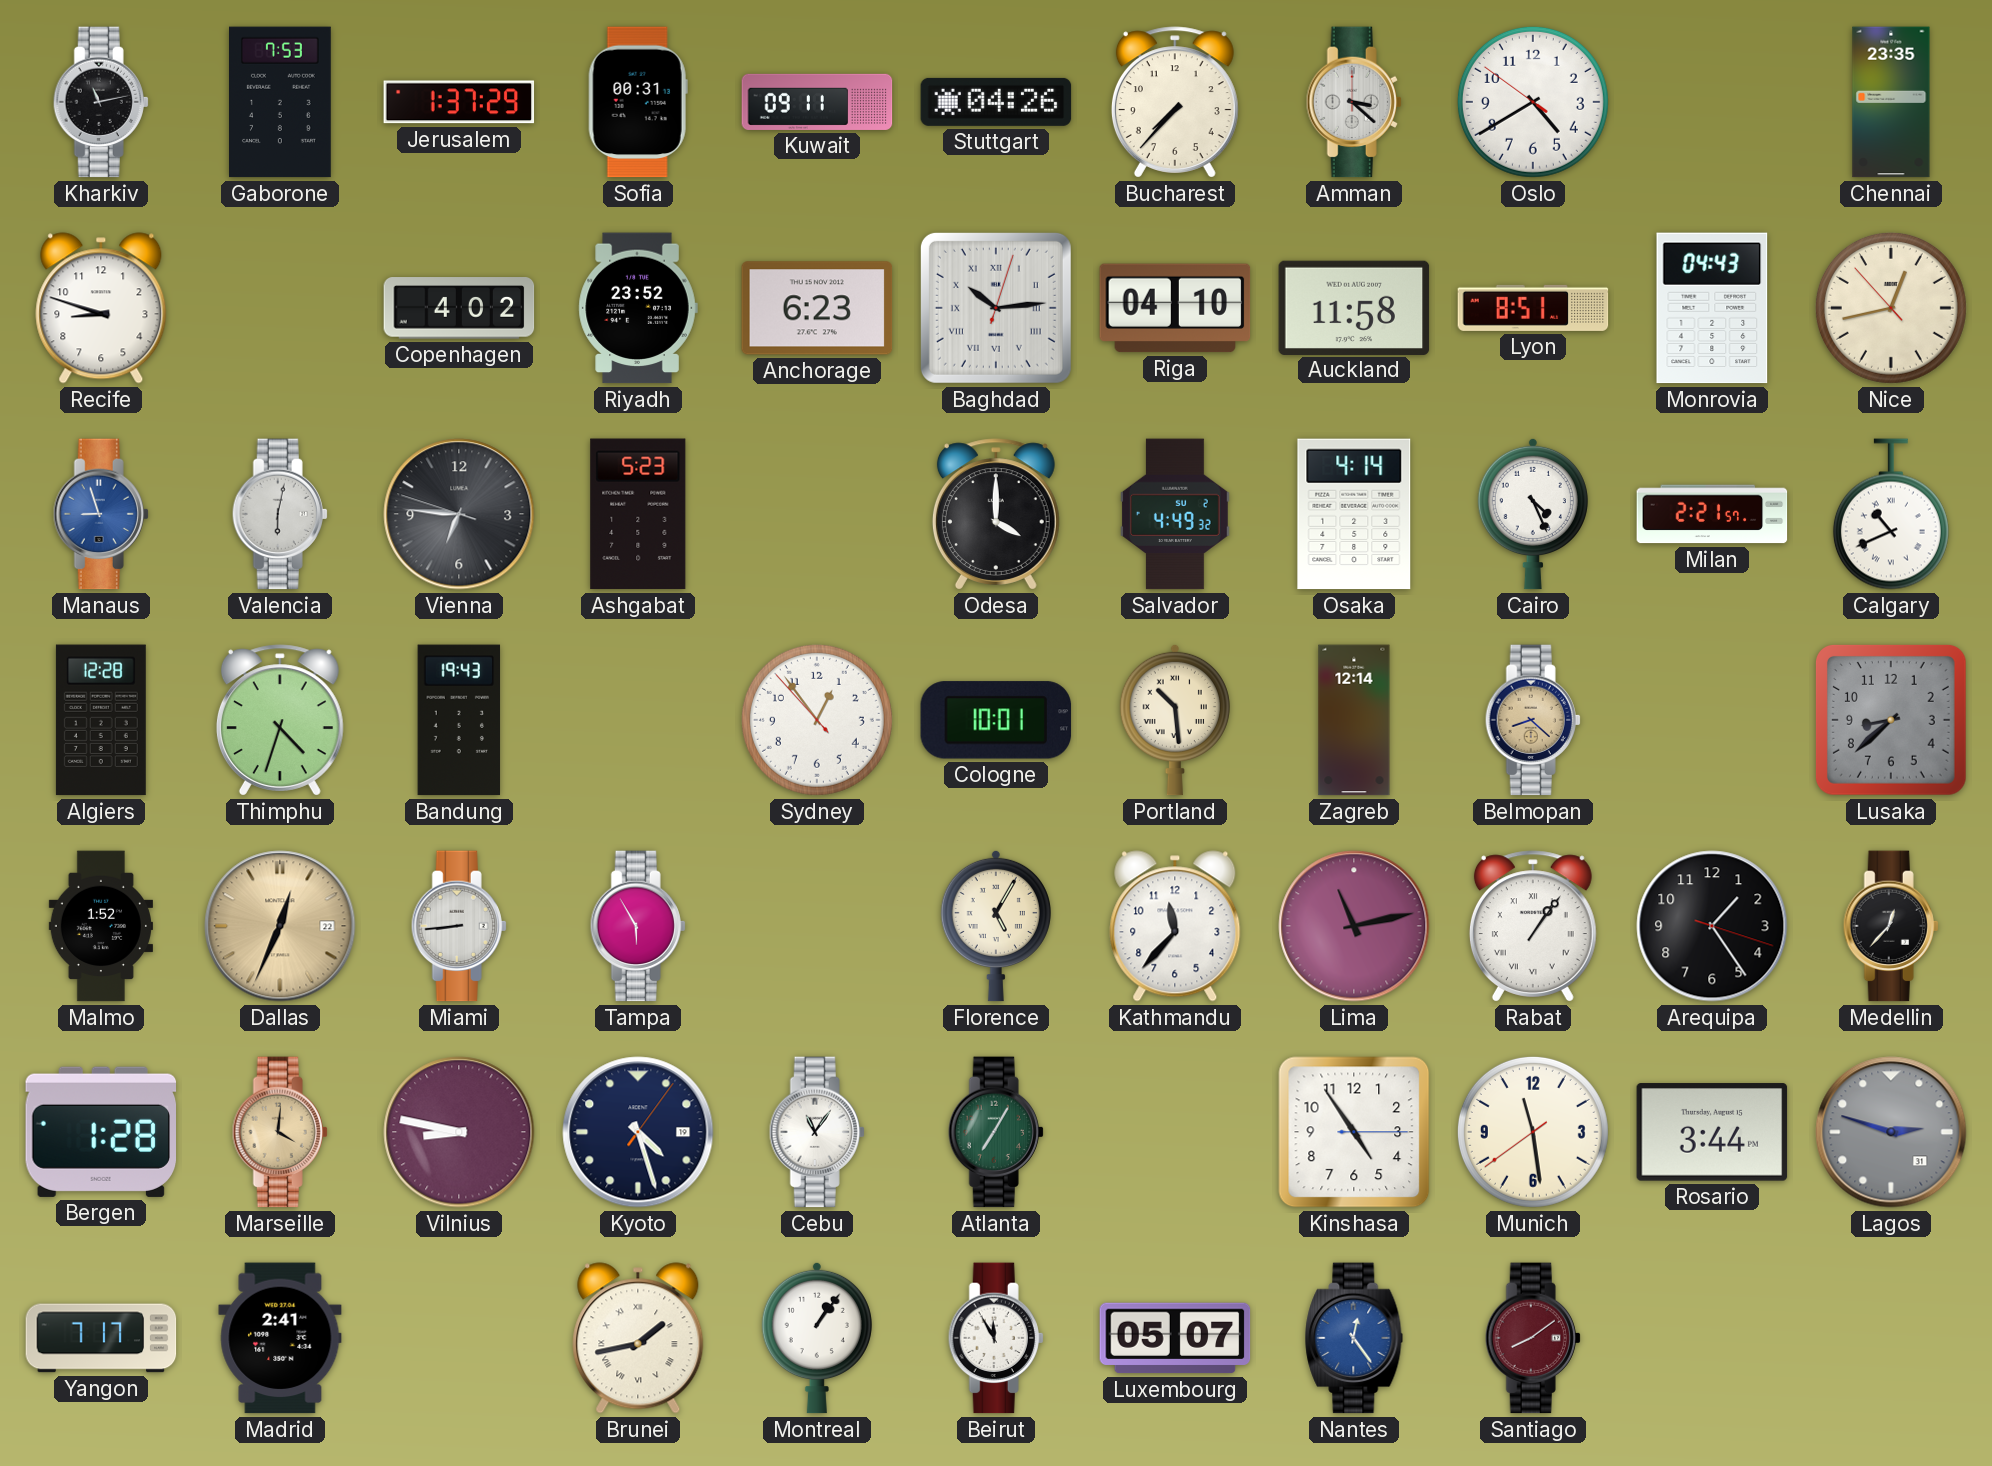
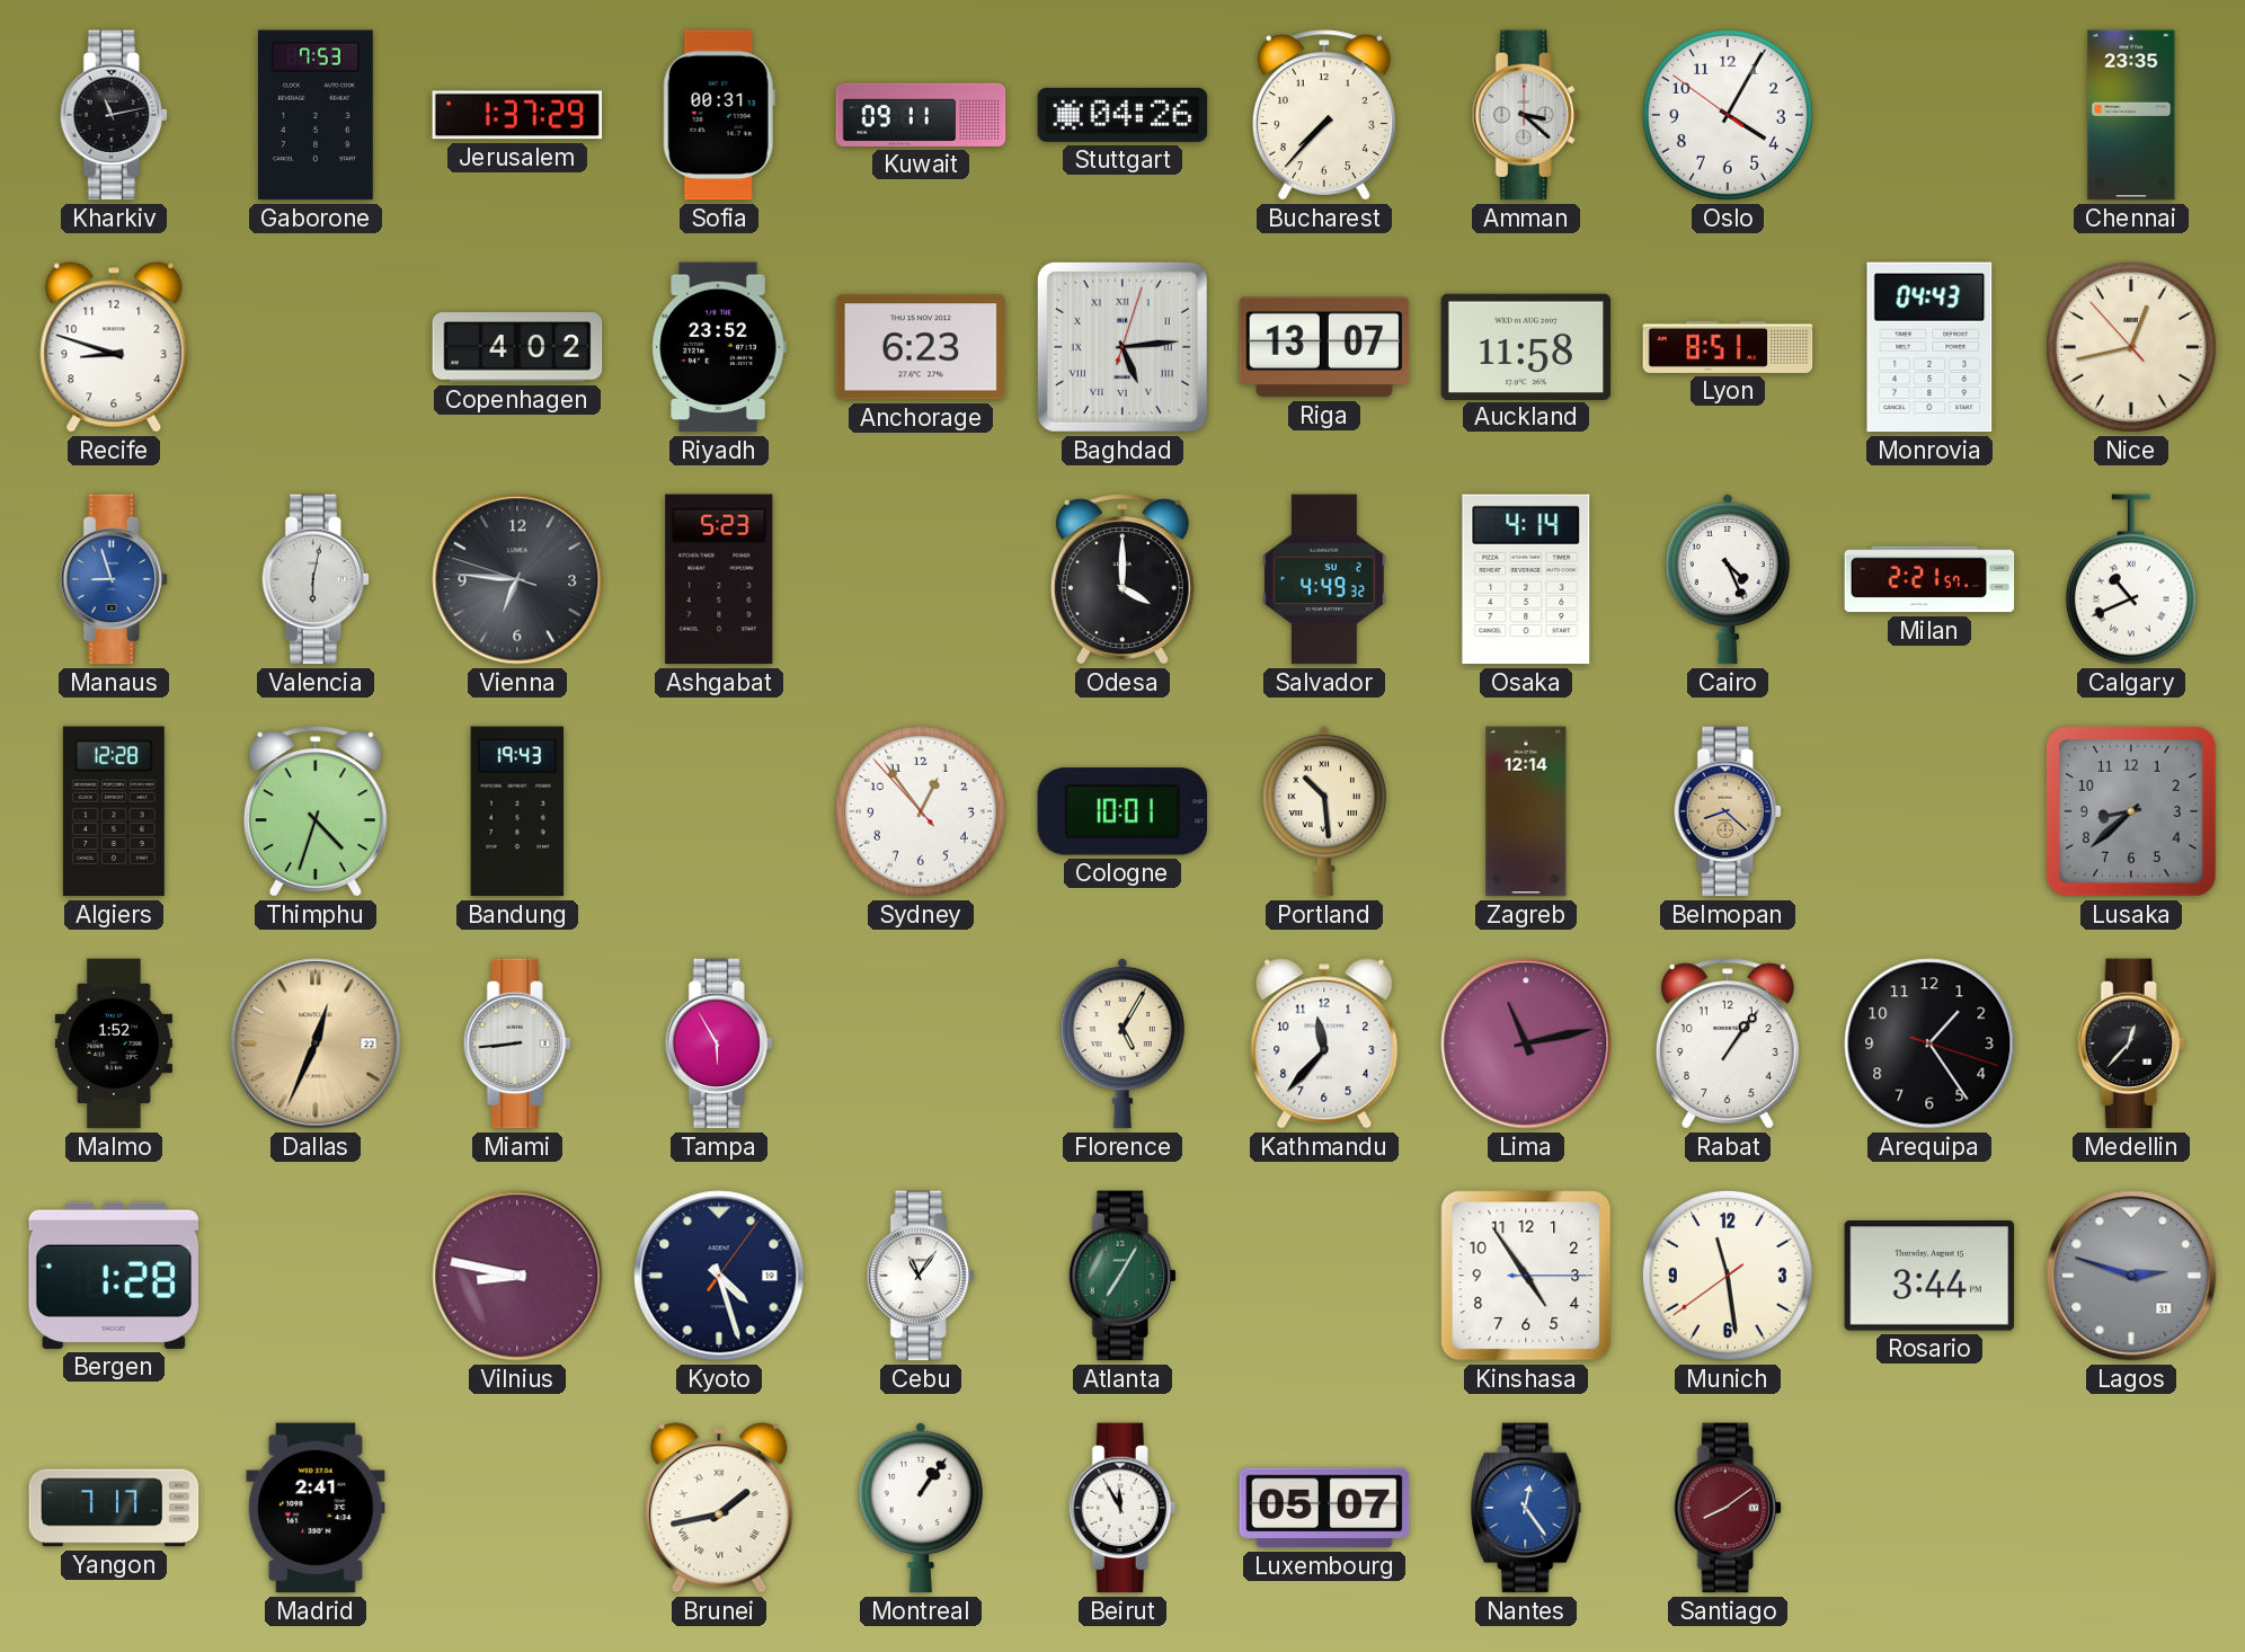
Oslo: 4:39 -> 4:04
Baghdad: 10:14 -> 5:14
Riga: 04:10 -> 13:07
Rabat numerals: Roman -> Arabic
Marseille: 4:01 -> none
